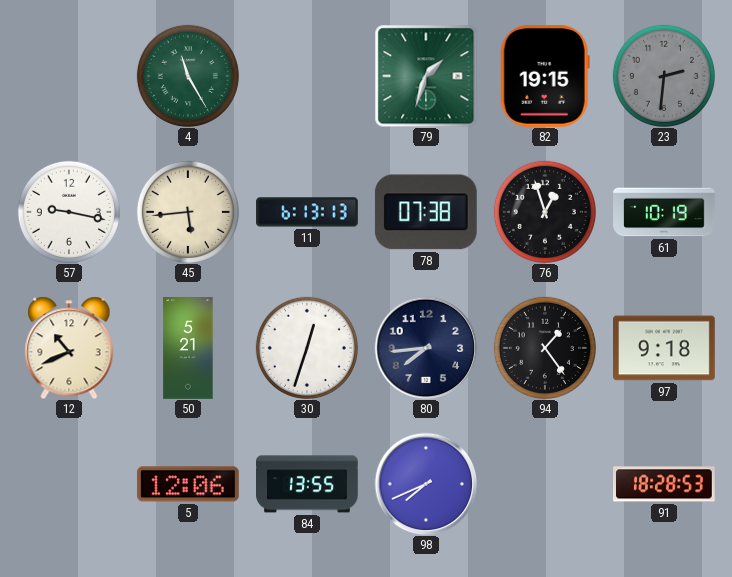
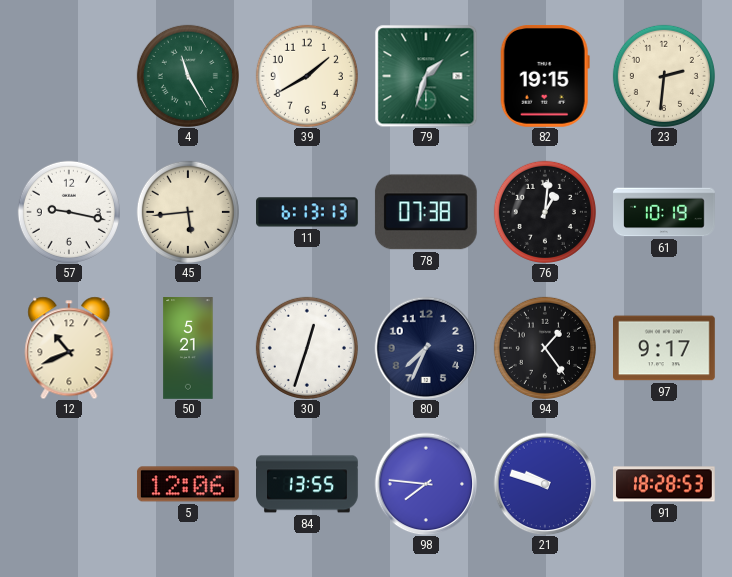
39: none -> 1:40
23 dial: grey -> cream
76: 12:57 -> 1:01
80: 7:44 -> 7:34
97: 9:18 -> 9:17
98: 7:41 -> 7:46
21: none -> 9:48
